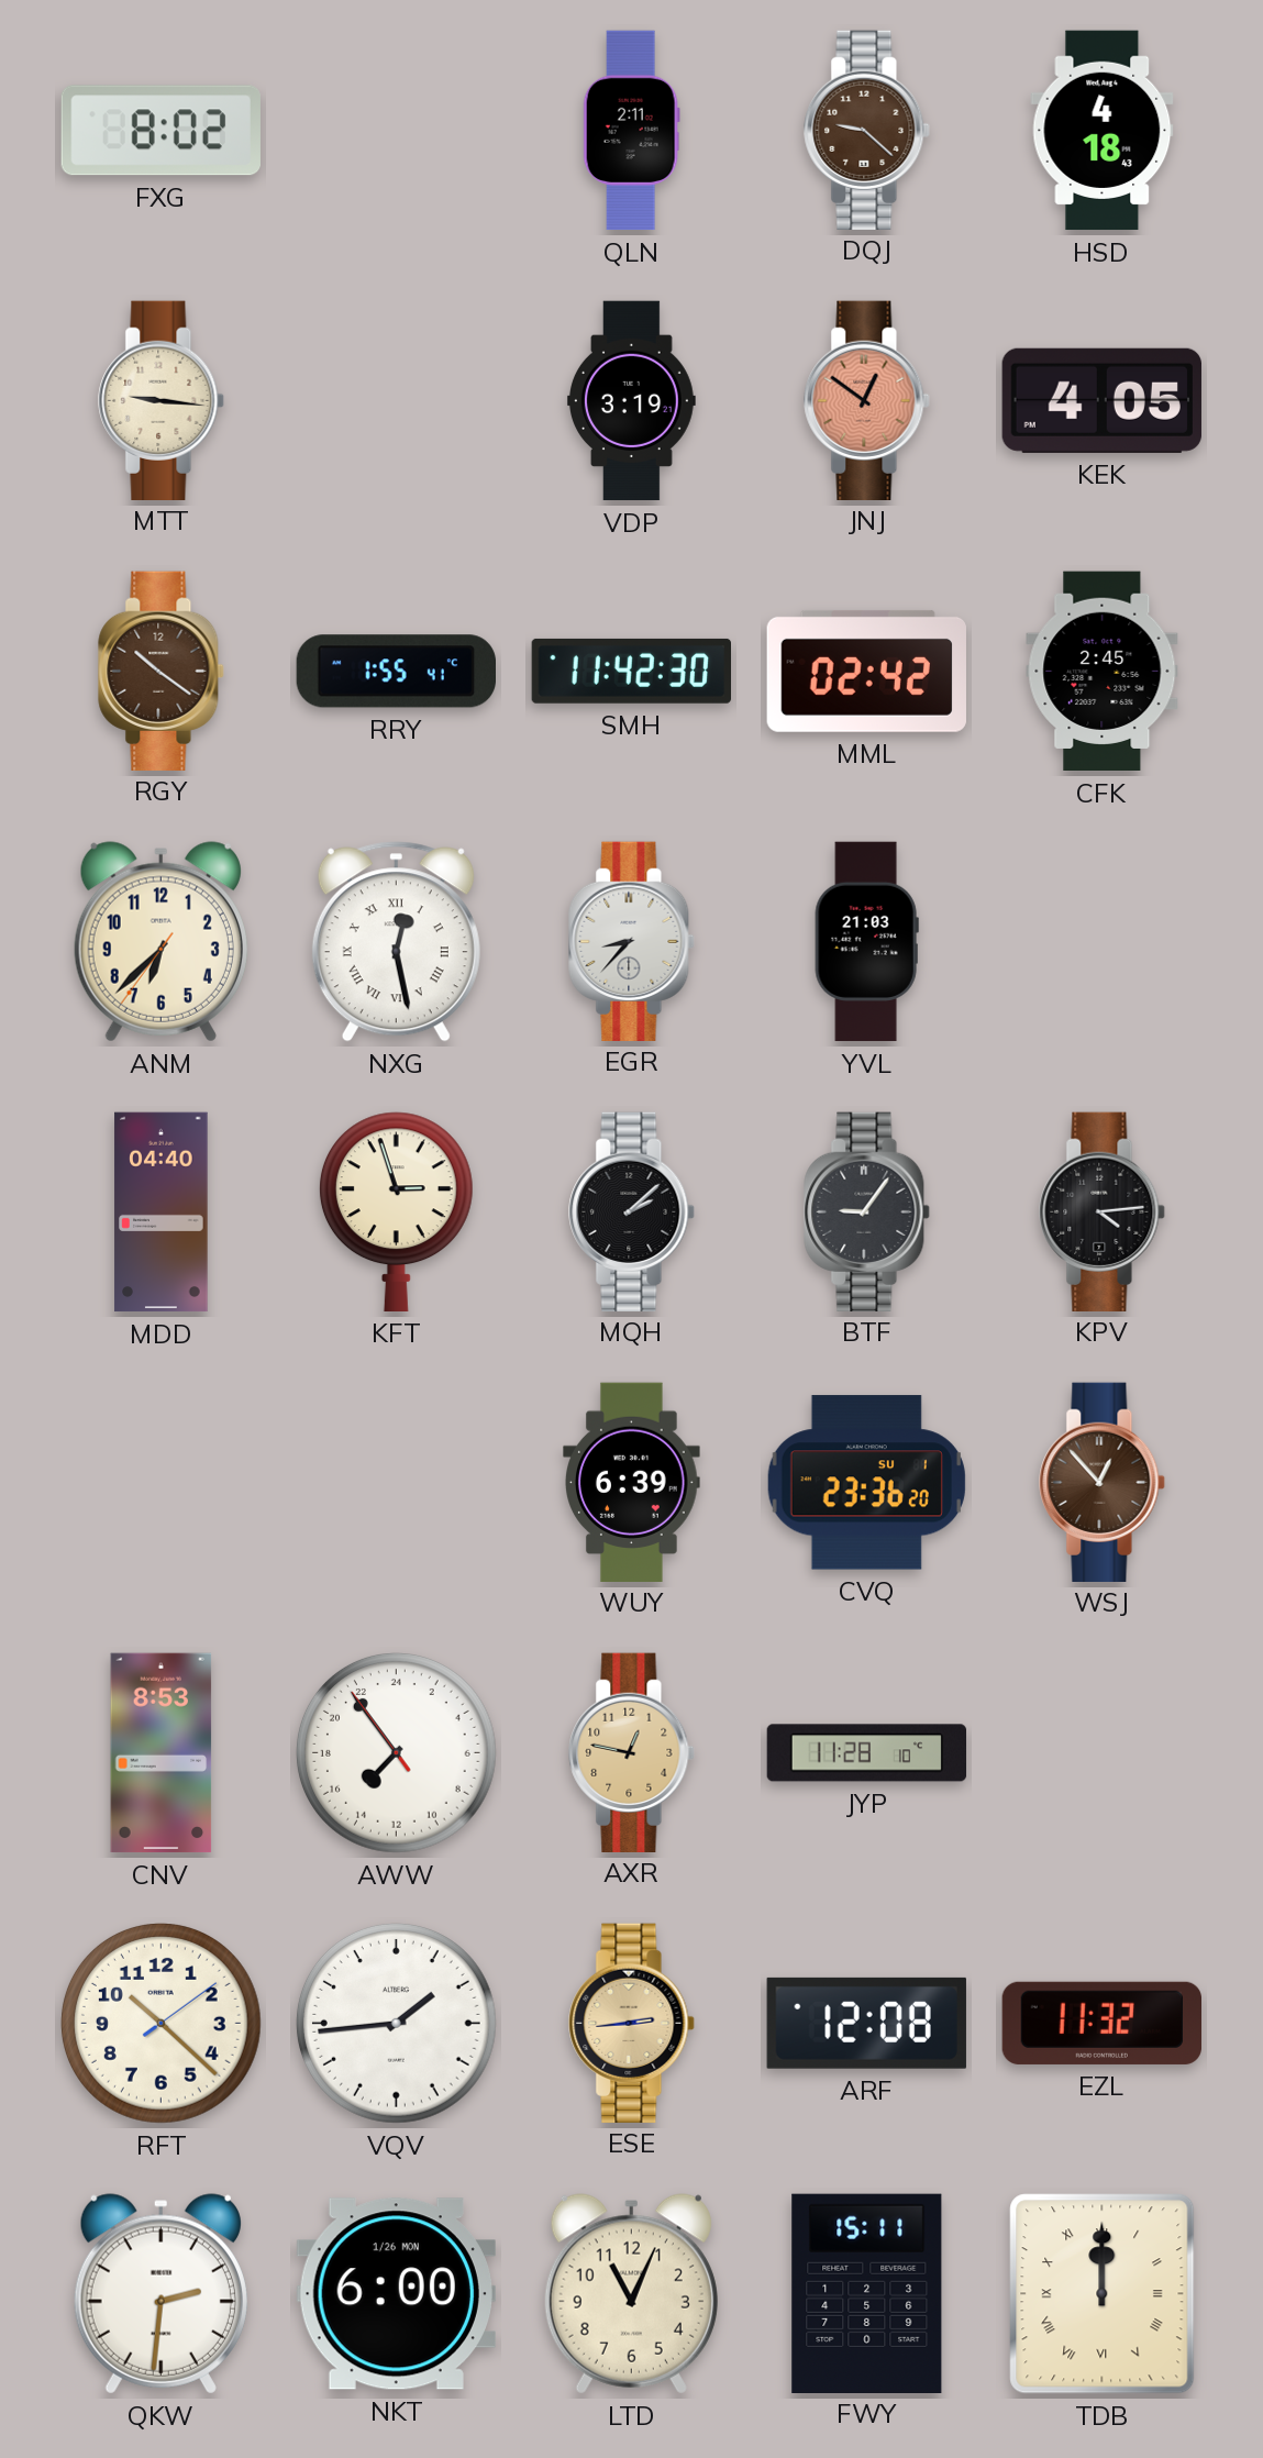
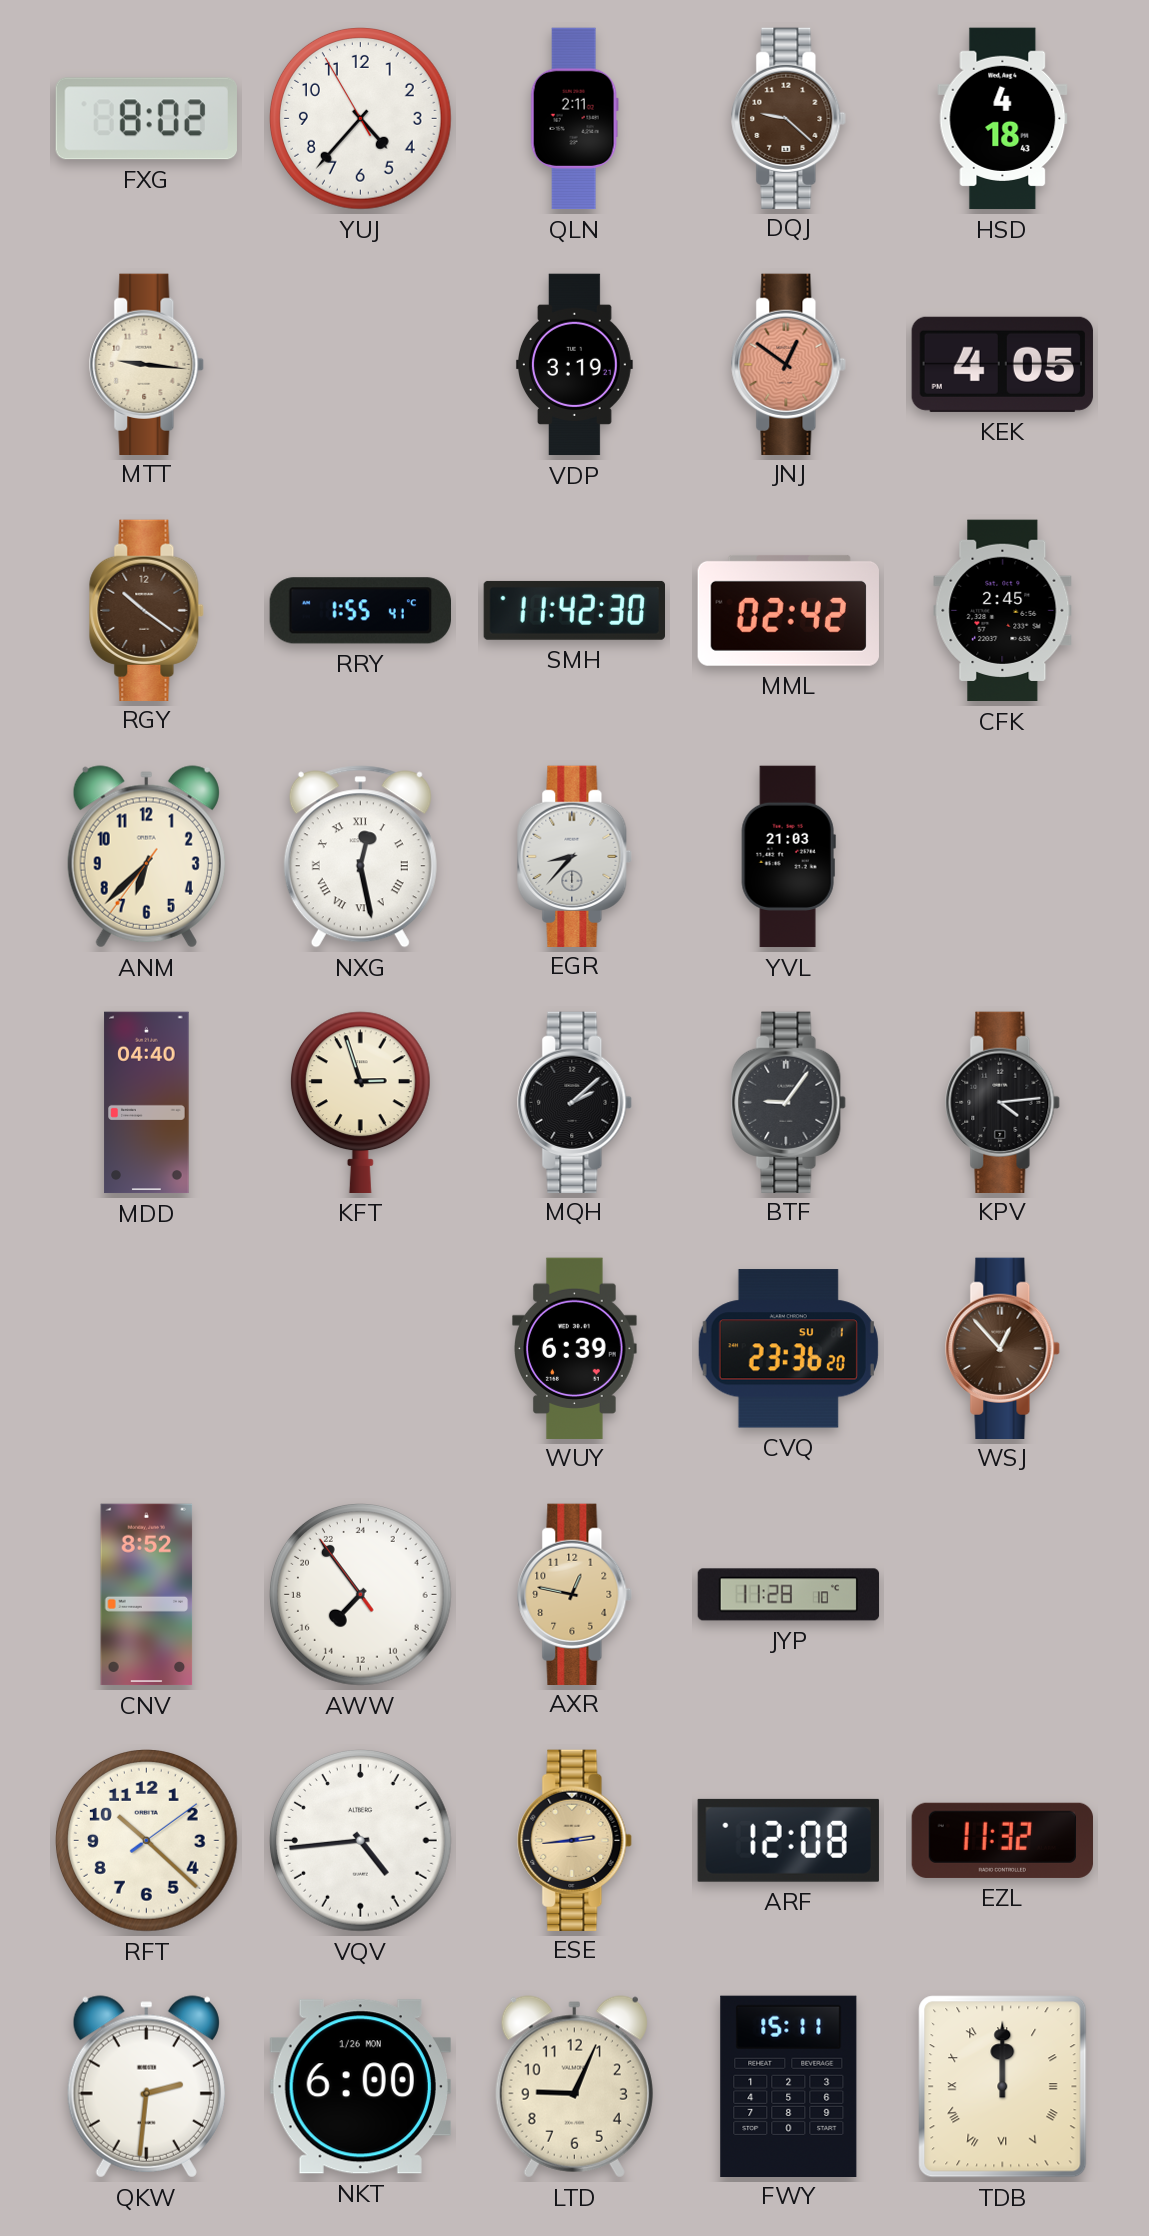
YUJ: none -> 4:36
CNV: 8:53 -> 8:52
VQV: 1:44 -> 4:44
LTD: 11:04 -> 9:04
